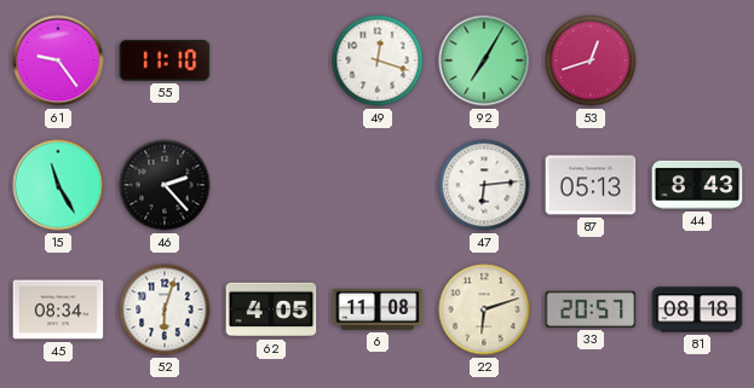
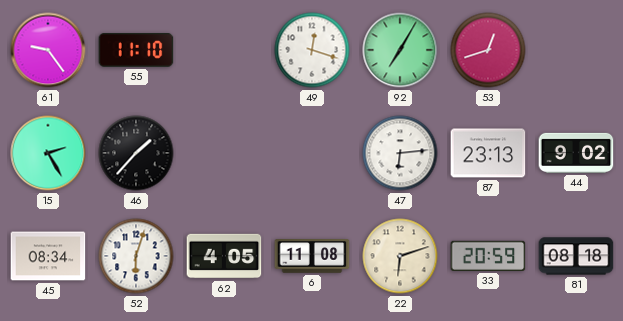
15: 11:25 -> 2:25
46: 2:23 -> 1:37
87: 05:13 -> 23:13
44: 8:43 -> 9:02
33: 20:57 -> 20:59
